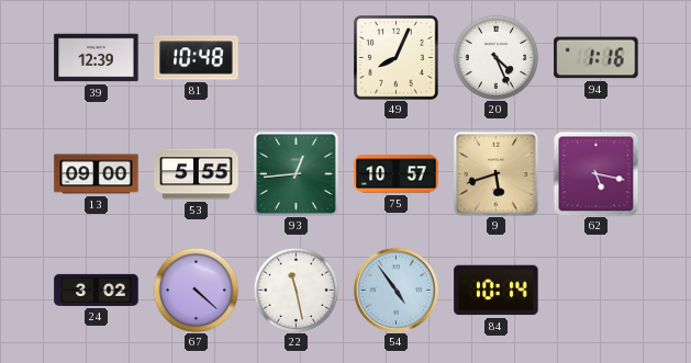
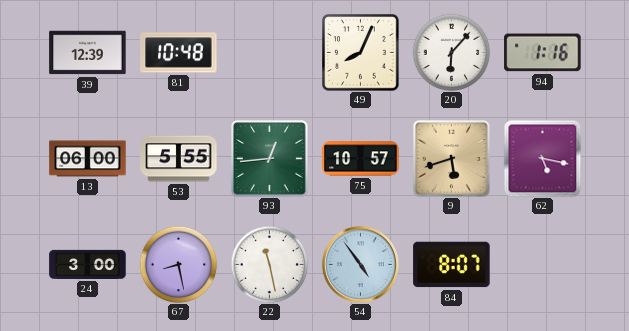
20: 4:26 -> 6:07
13: 09:00 -> 06:00
24: 3:02 -> 3:00
67: 4:22 -> 8:28
84: 10:14 -> 8:07
